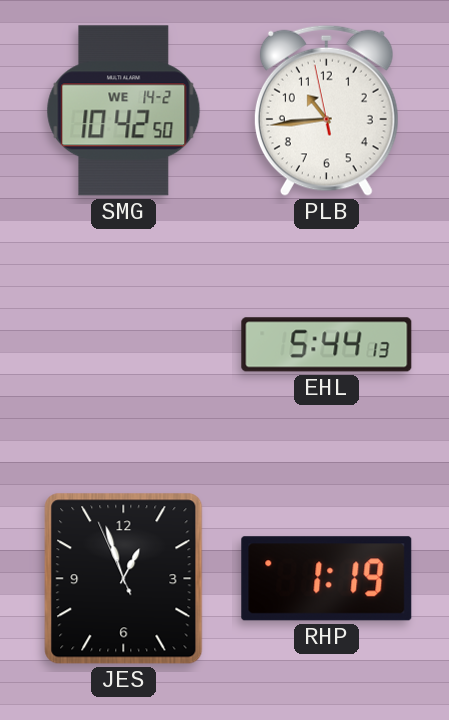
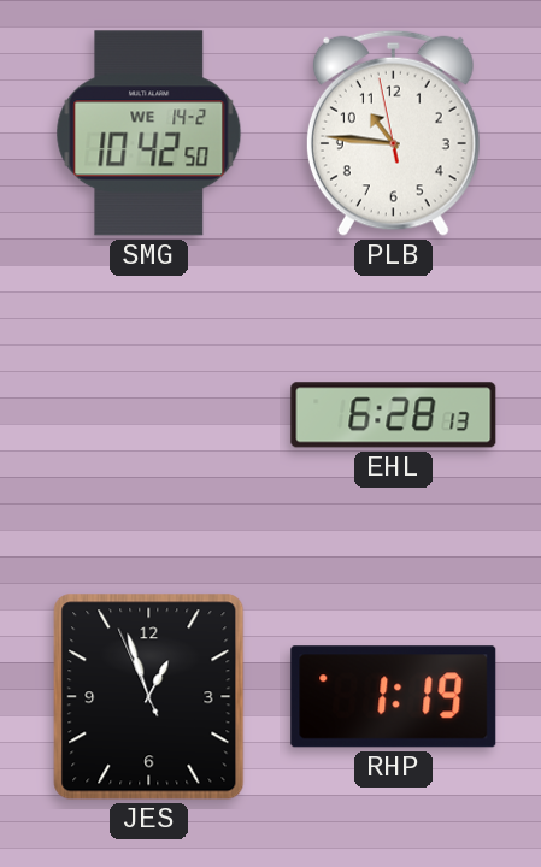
PLB: 10:43 -> 10:45
EHL: 5:44 -> 6:28
